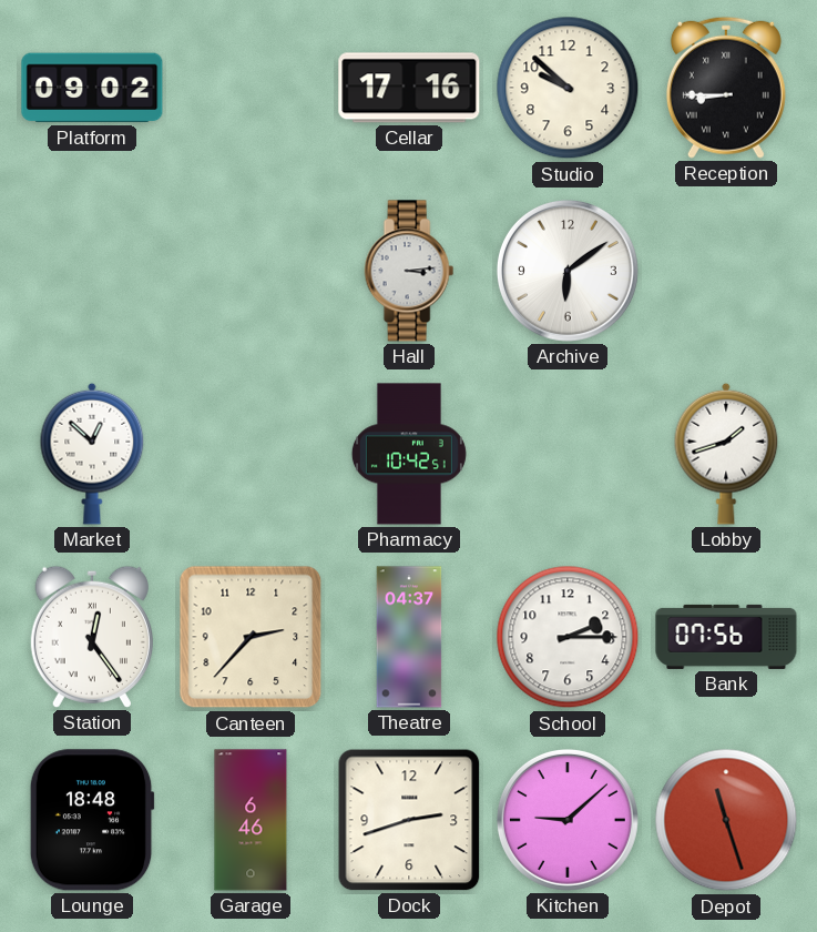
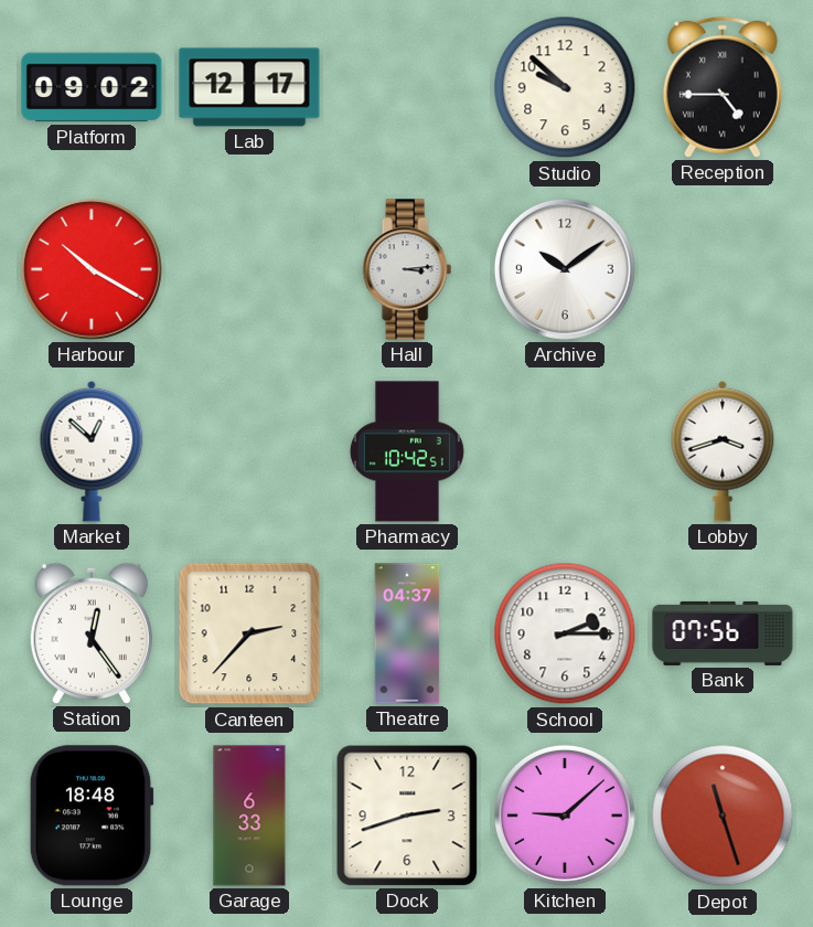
Lab: none -> 12:17
Cellar: 17:16 -> none
Reception: 8:45 -> 4:45
Harbour: none -> 10:20
Archive: 6:09 -> 10:09
Lobby: 1:42 -> 3:42
Garage: 6:46 -> 6:33
